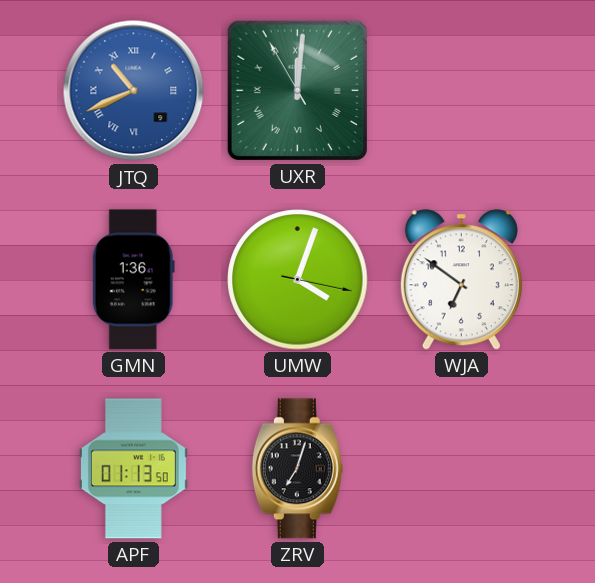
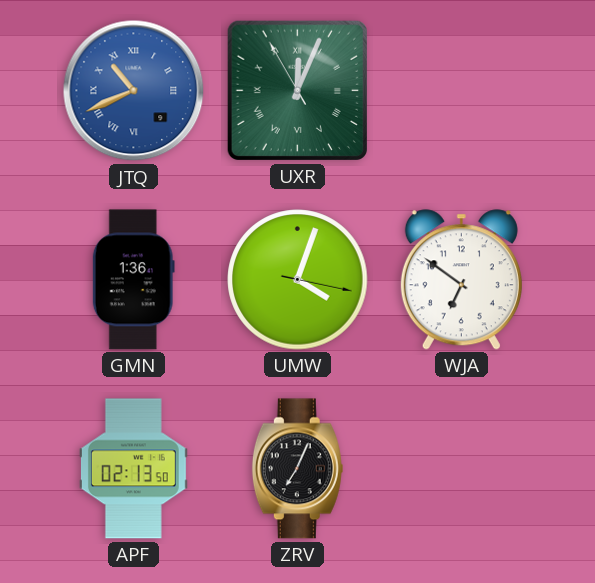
UXR: 12:00 -> 12:03
APF: 01:13 -> 02:13
ZRV: 7:03 -> 7:04
